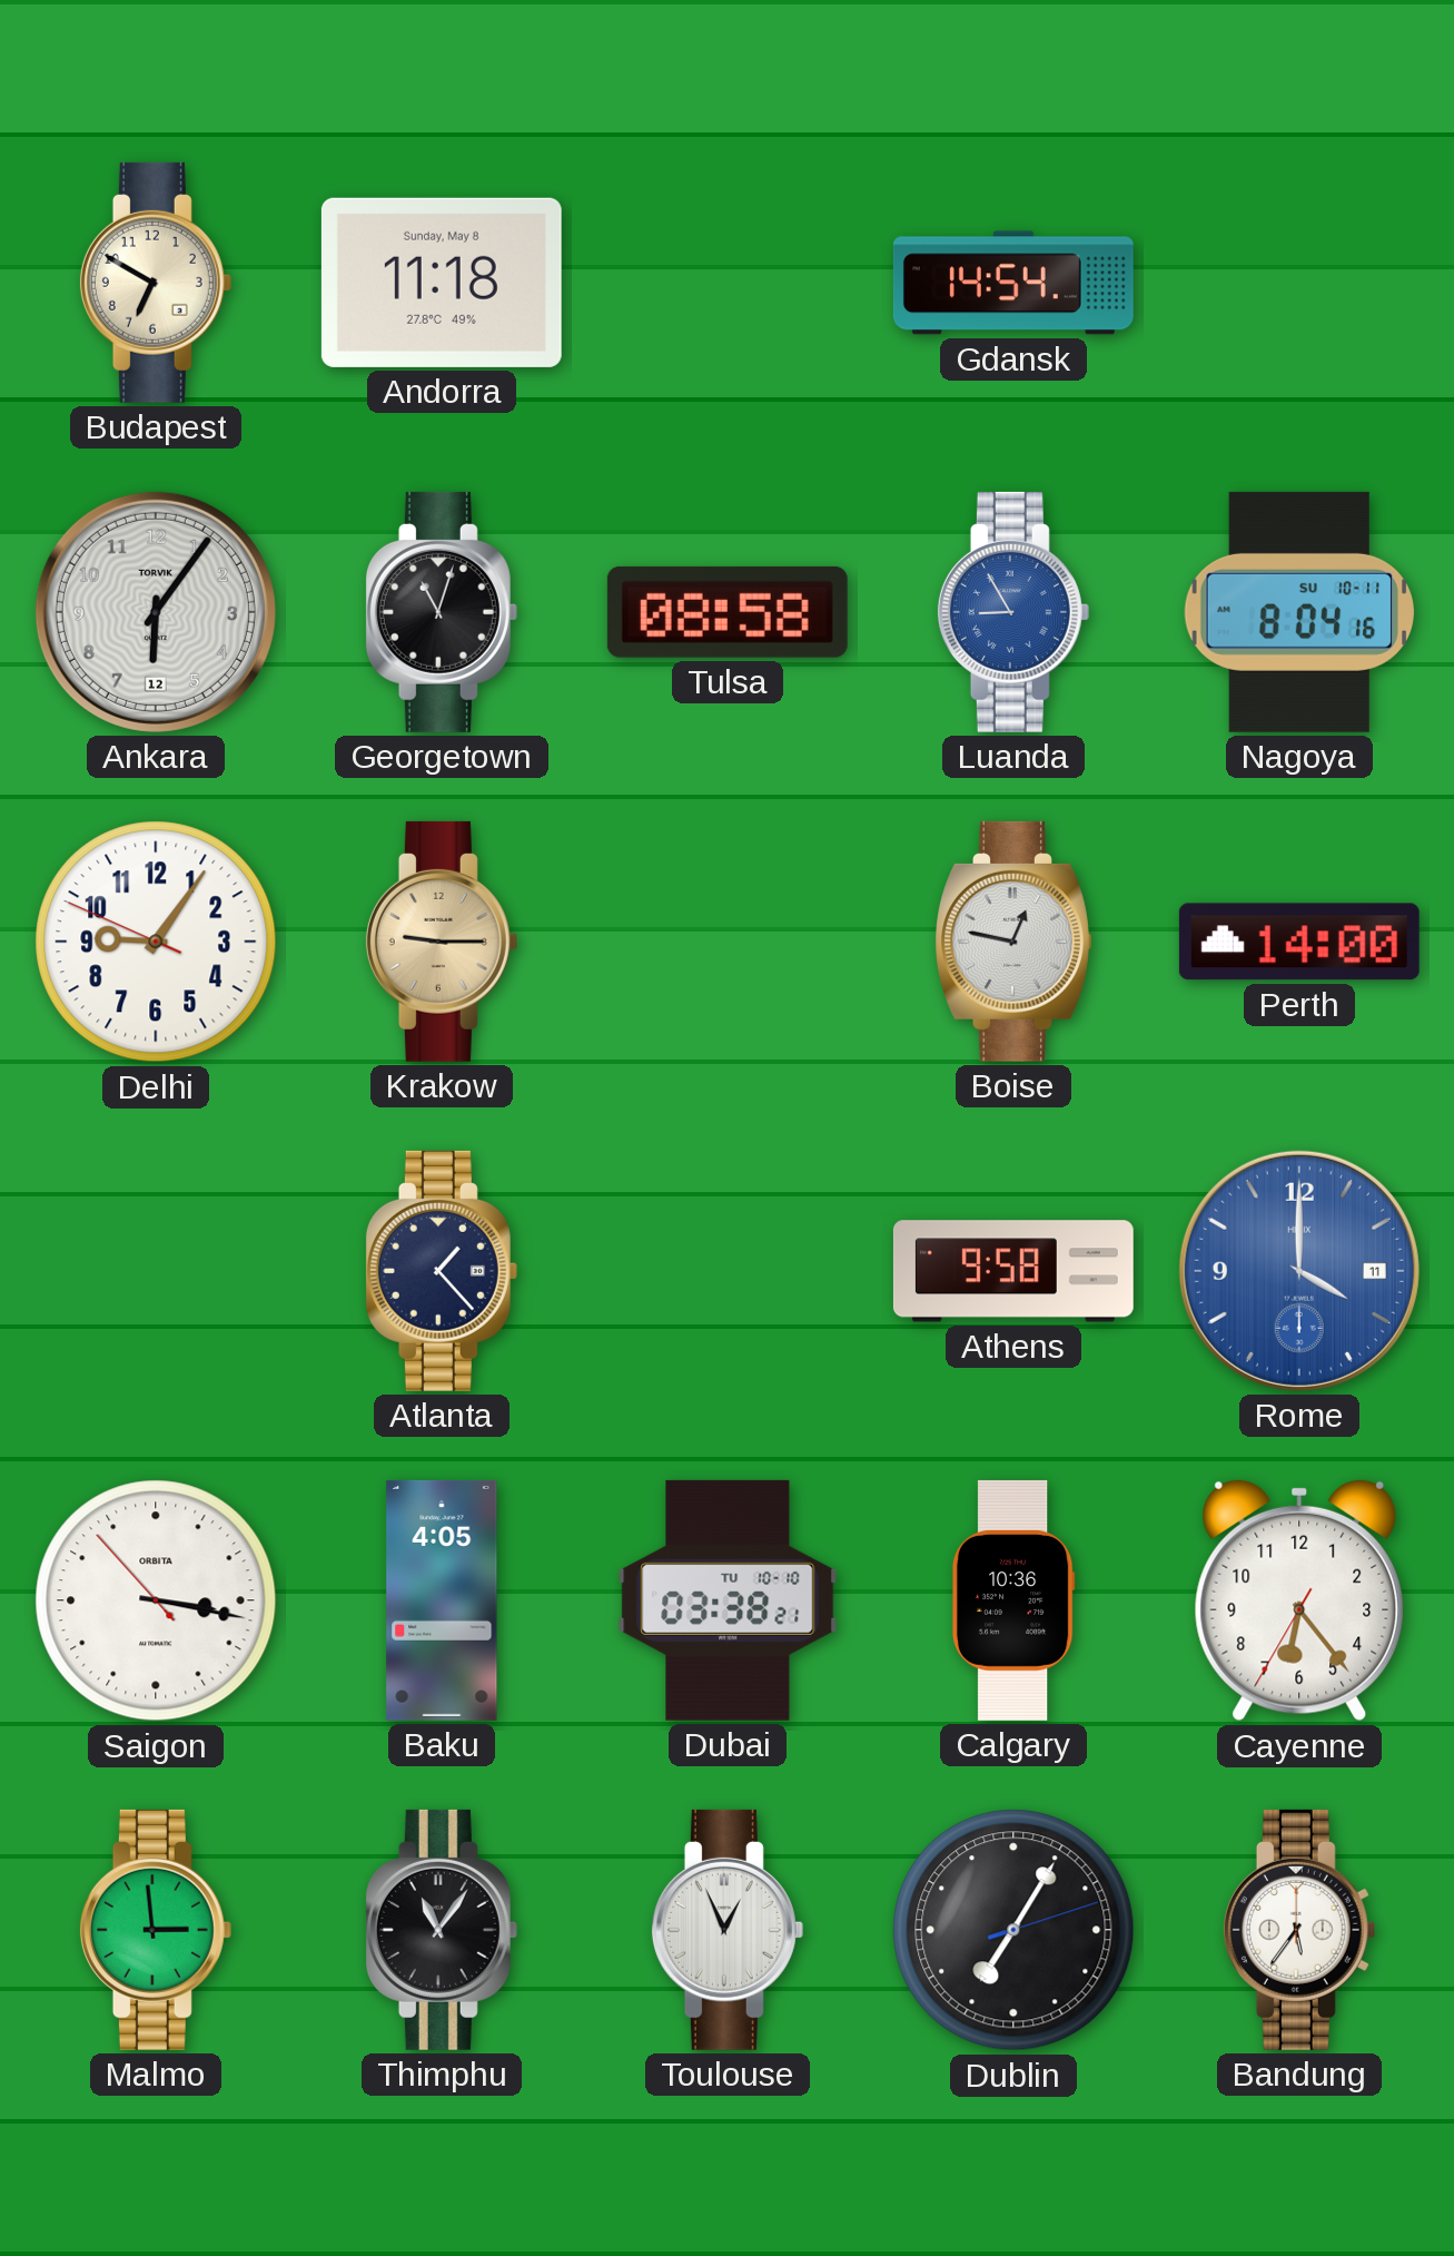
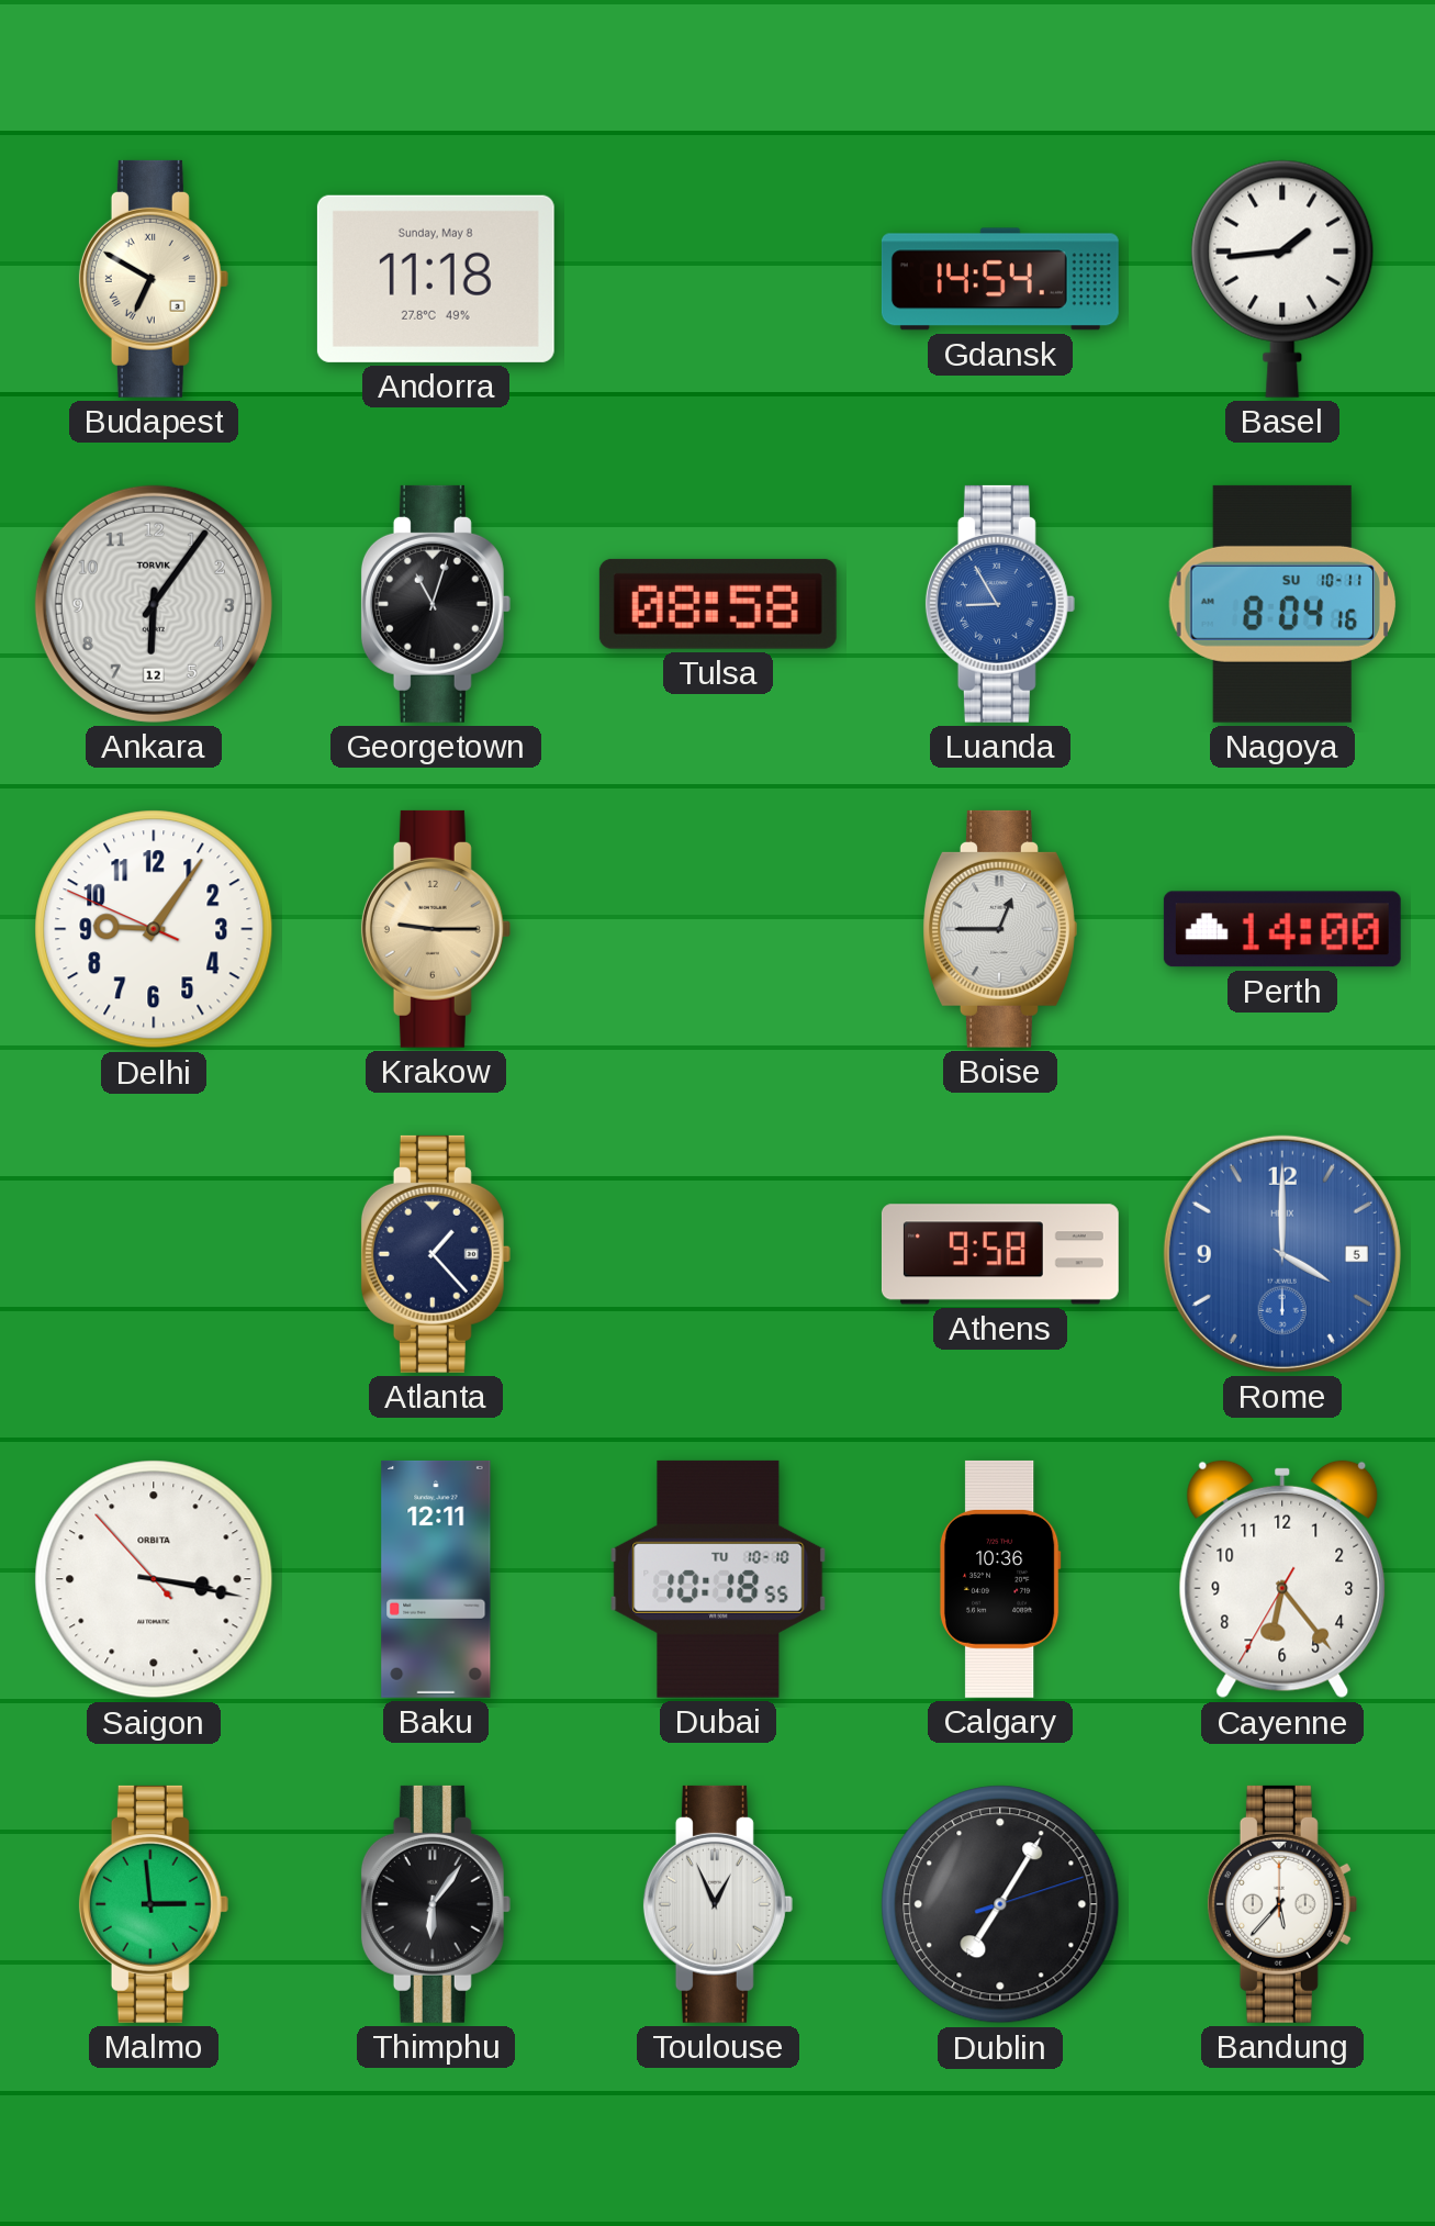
Budapest numerals: Arabic -> Roman
Basel: none -> 1:44
Boise: 12:47 -> 12:45
Rome date: 11 -> 5
Baku: 4:05 -> 12:11
Dubai: 03:38 -> 10:18
Thimphu: 11:06 -> 6:06
Bandung: 5:36 -> 5:37
